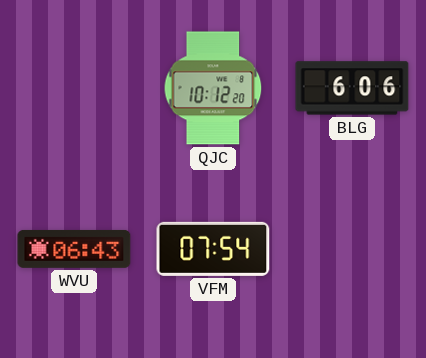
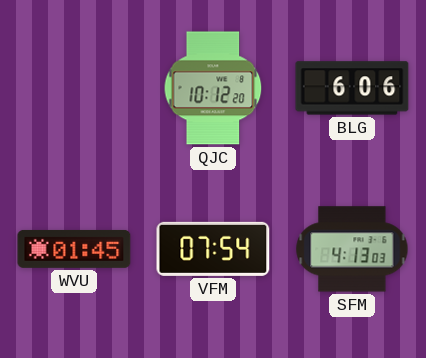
WVU: 06:43 -> 01:45
SFM: none -> 4:13
